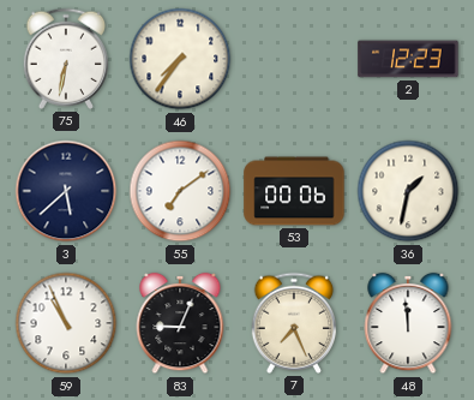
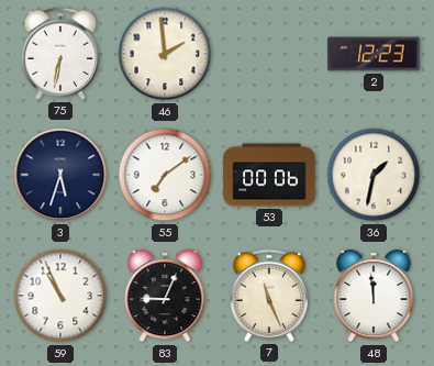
46: 7:36 -> 1:59
3: 5:38 -> 5:33
7: 7:26 -> 11:26
